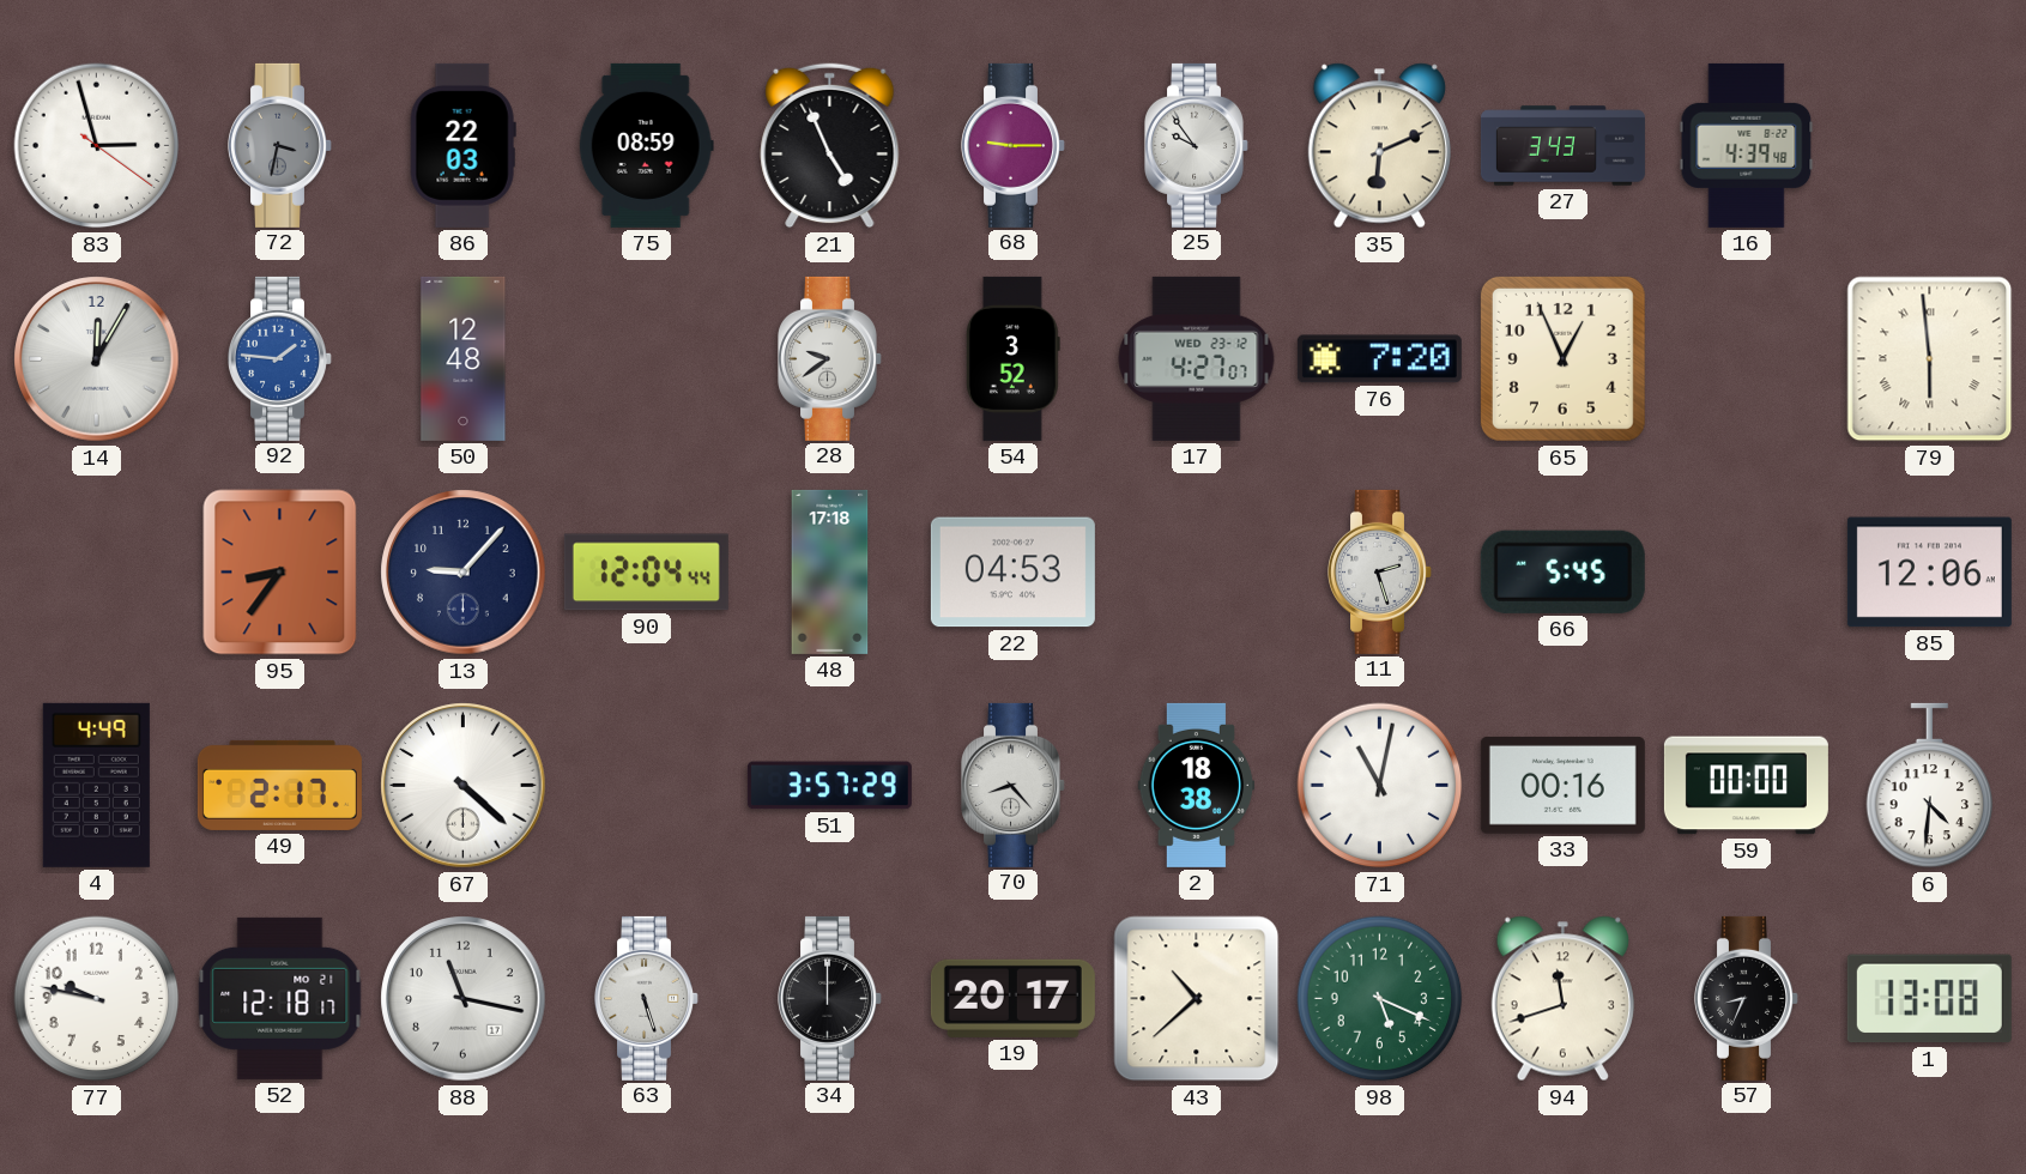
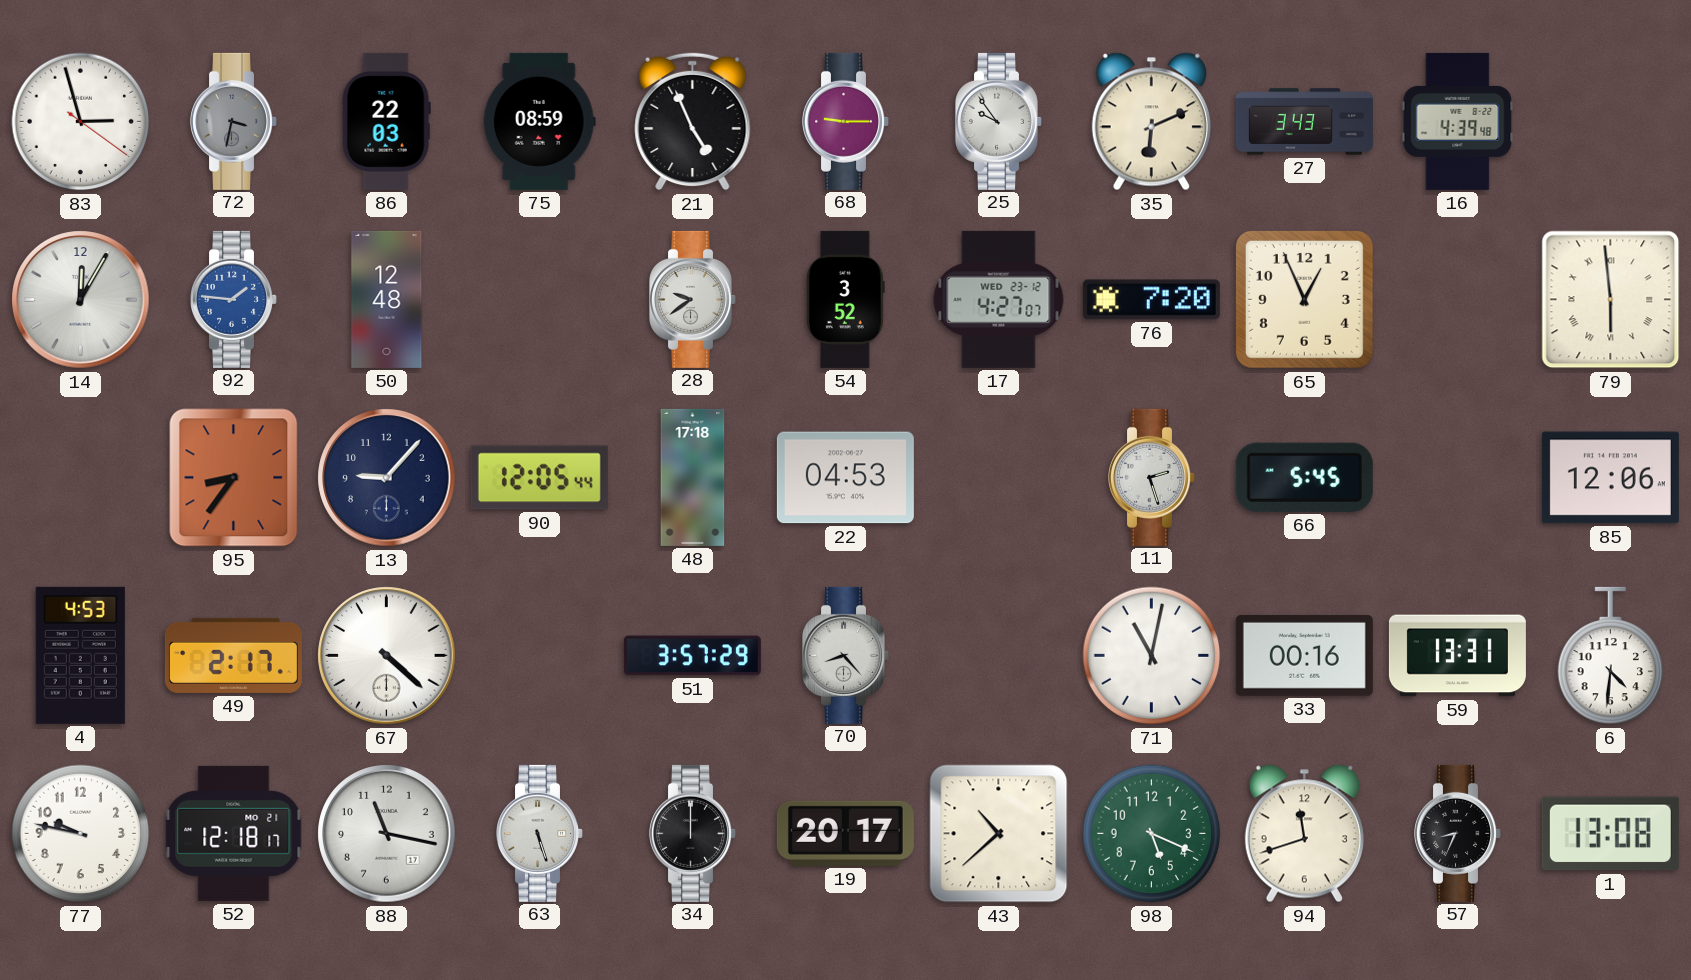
90: 12:04 -> 12:05
4: 4:49 -> 4:53
2: 18:38 -> none
59: 00:00 -> 13:31
